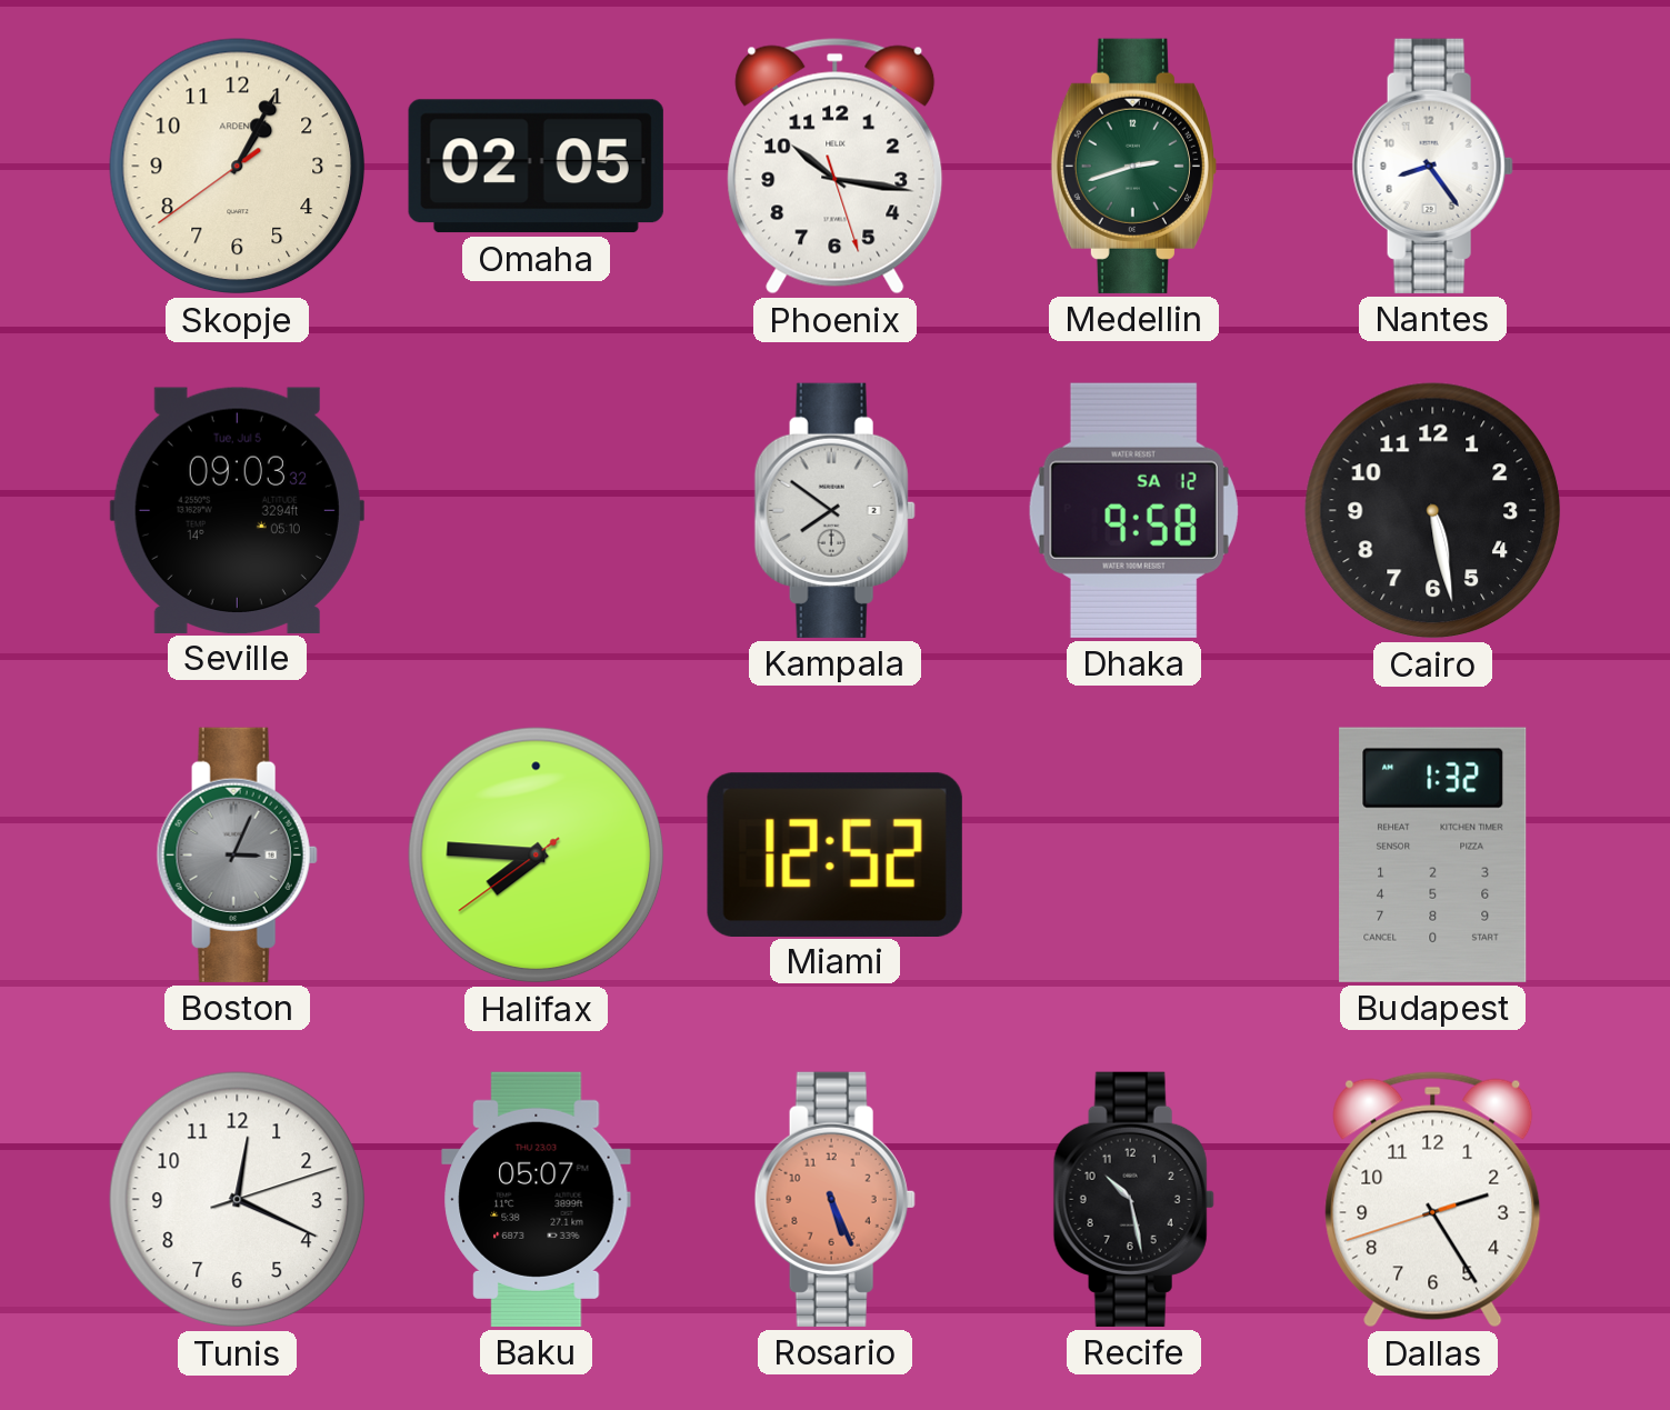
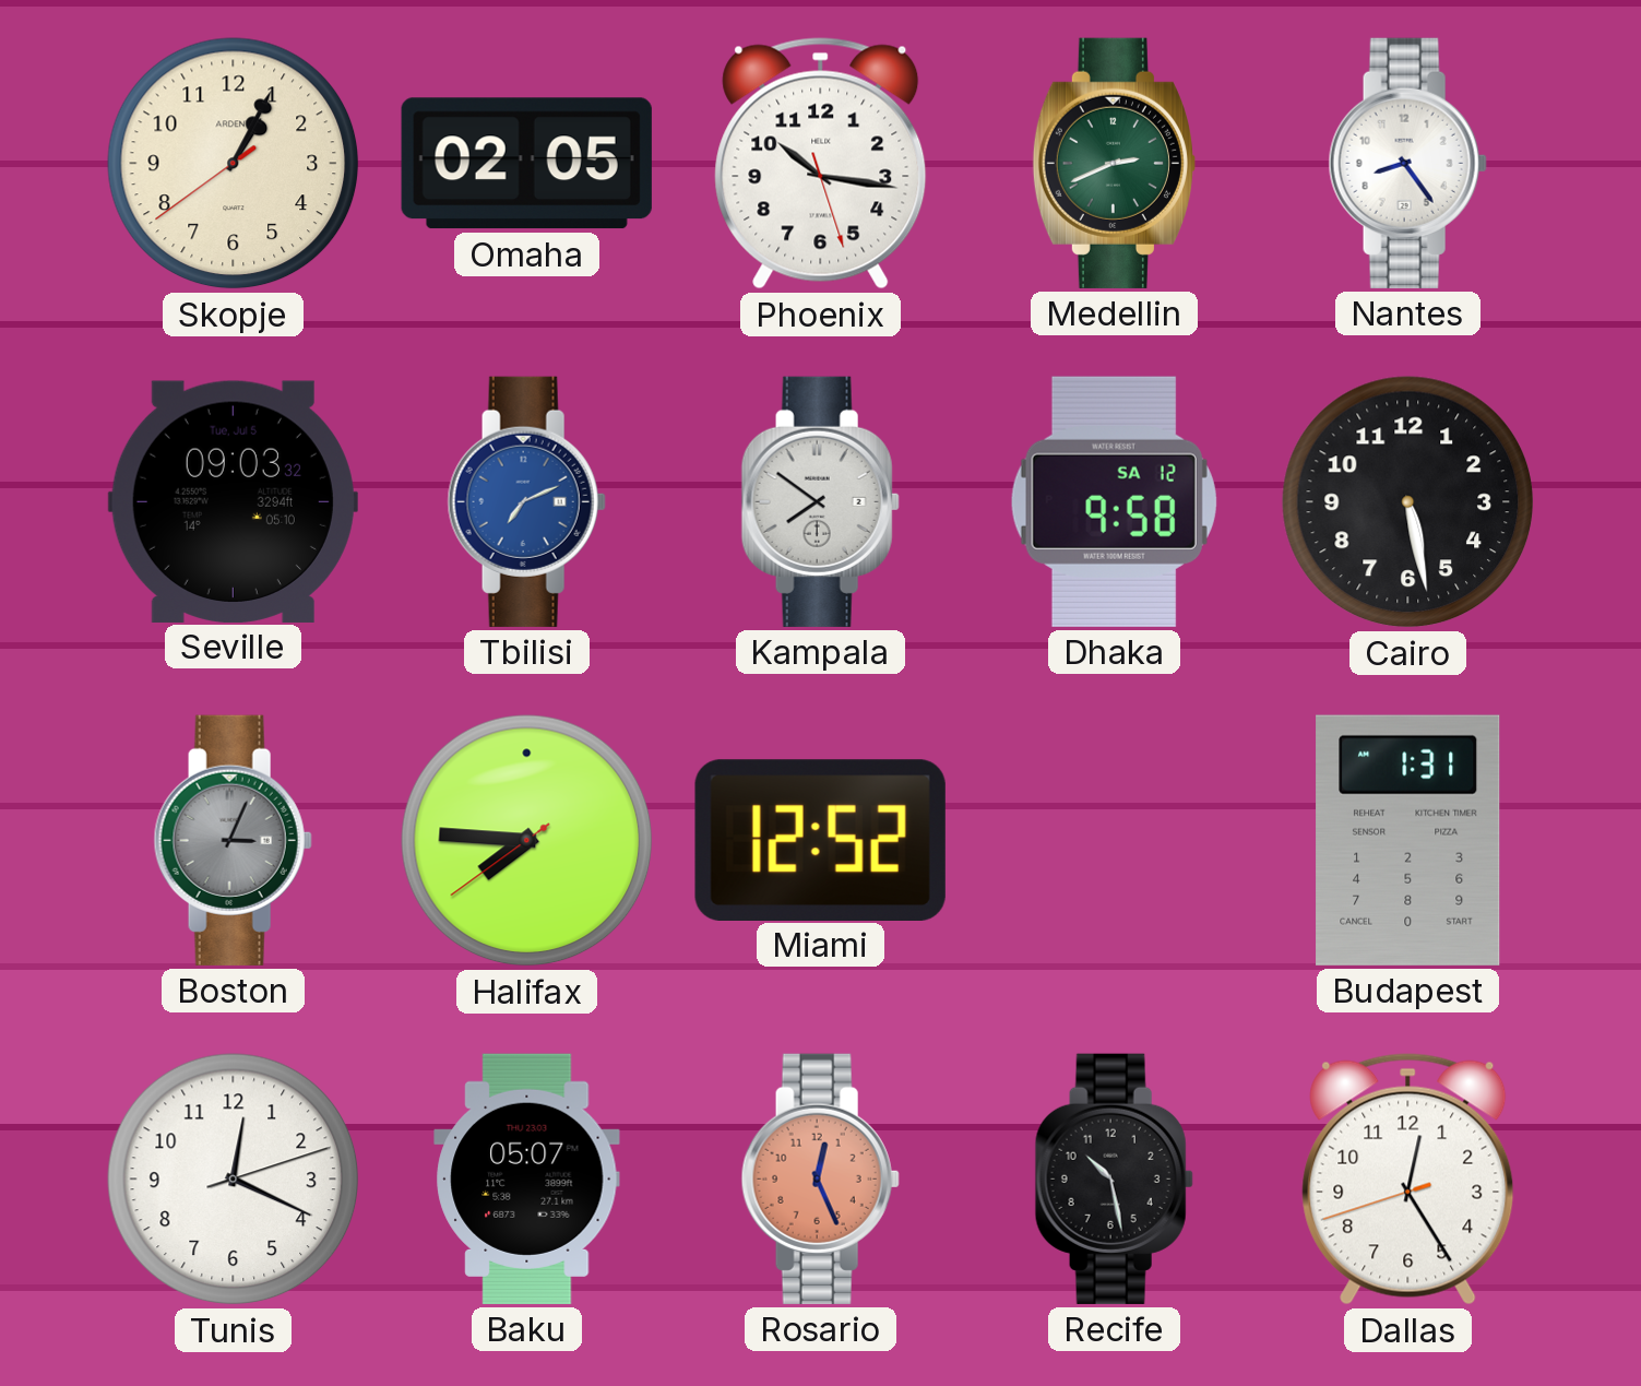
Medellin: 2:42 -> 2:41
Tbilisi: none -> 7:11
Budapest: 1:32 -> 1:31
Rosario: 5:26 -> 12:26
Dallas: 2:24 -> 12:24
